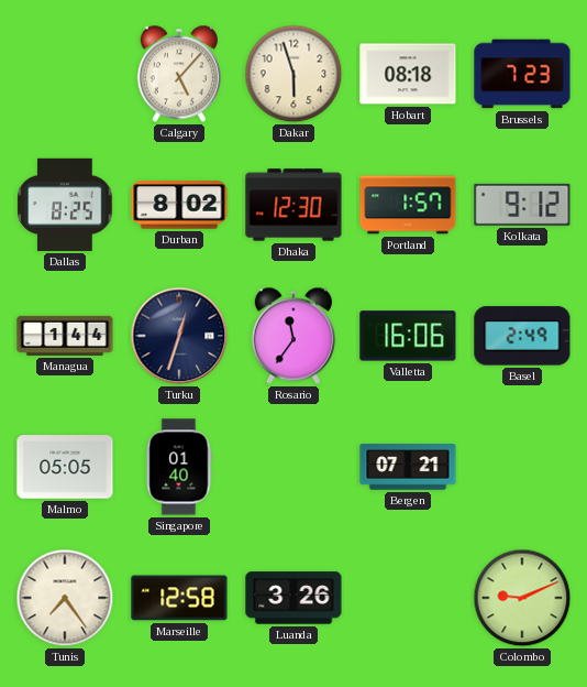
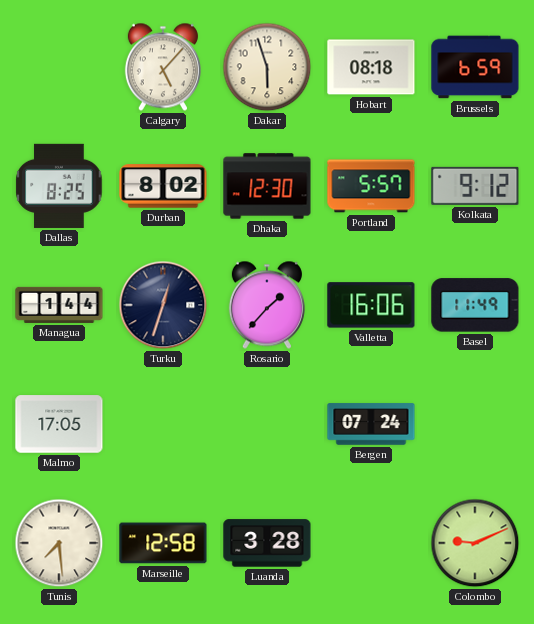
Brussels: 7:23 -> 6:59
Portland: 1:57 -> 5:57
Rosario: 11:36 -> 1:37
Basel: 2:49 -> 11:49
Malmo: 05:05 -> 17:05
Singapore: 01:40 -> none
Bergen: 07:21 -> 07:24
Tunis: 7:24 -> 7:29
Luanda: 3:26 -> 3:28
